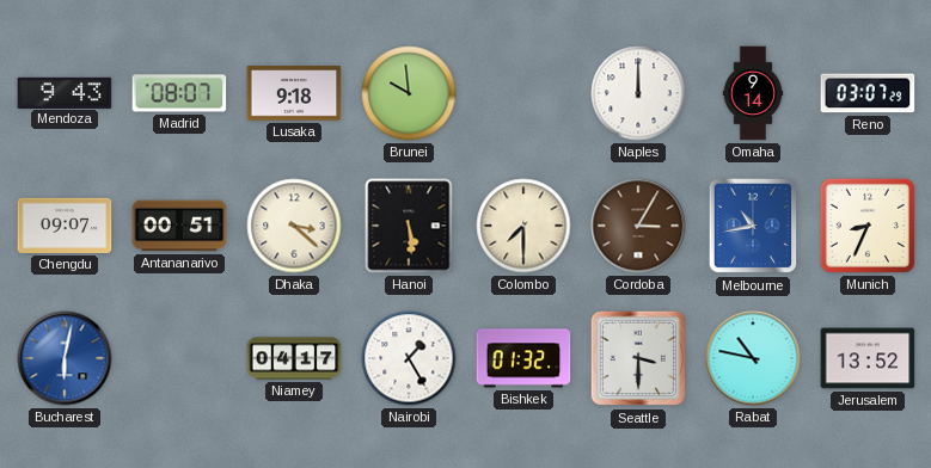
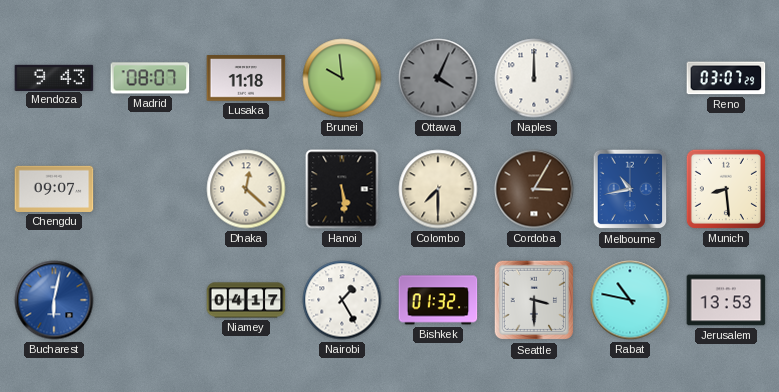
Lusaka: 9:18 -> 11:18
Ottawa: none -> 4:04
Omaha: 9:14 -> none
Antananarivo: 00:51 -> none
Dhaka: 3:22 -> 12:22
Munich: 8:34 -> 8:29
Jerusalem: 13:52 -> 13:53
